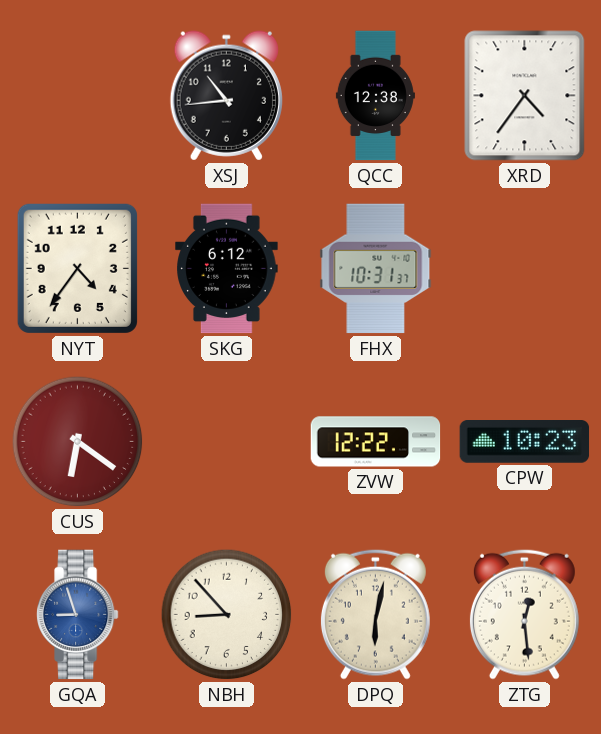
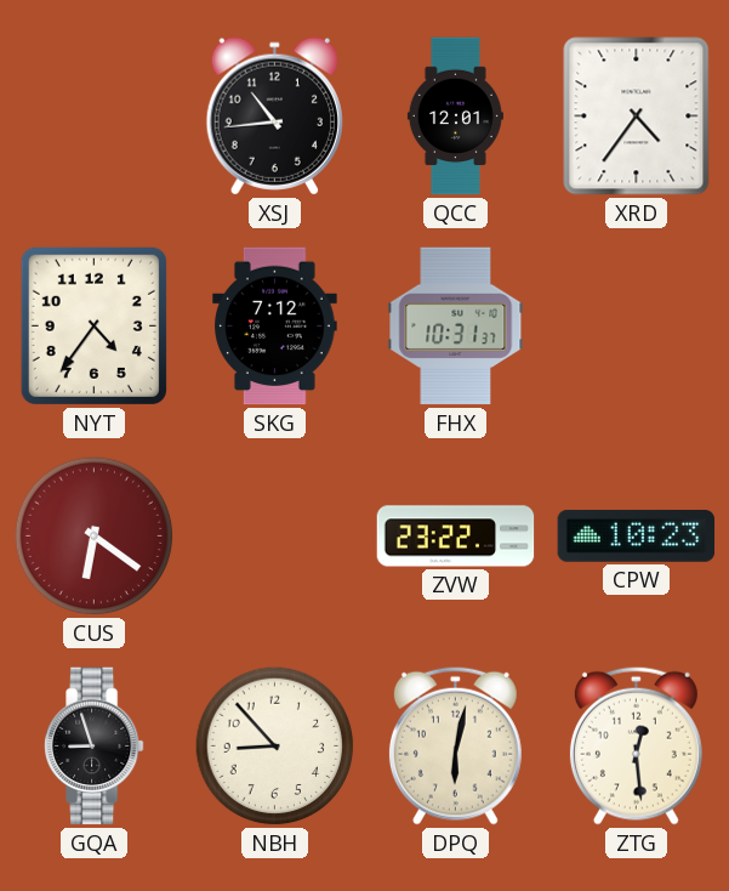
QCC: 12:38 -> 12:01
SKG: 6:12 -> 7:12
ZVW: 12:22 -> 23:22
GQA dial: blue -> black
